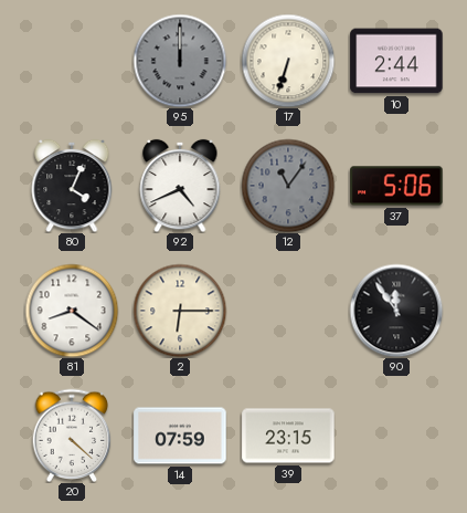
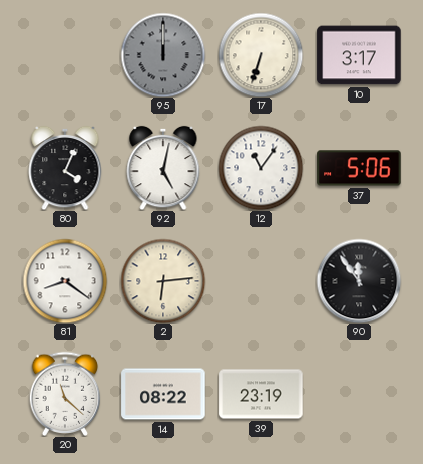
10: 2:44 -> 3:17
92: 4:41 -> 5:02
12 dial: grey -> white
2: 6:15 -> 6:14
20: 4:22 -> 11:22
14: 07:59 -> 08:22
39: 23:15 -> 23:19
